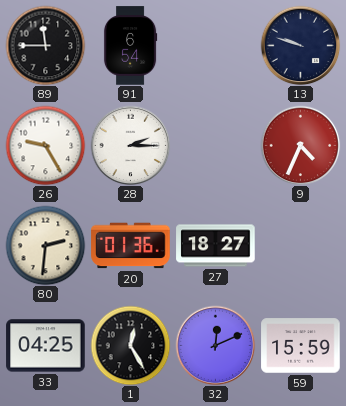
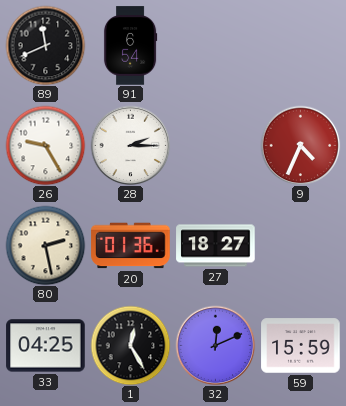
89: 11:45 -> 11:41
13: 9:48 -> none
80: 2:31 -> 2:28
